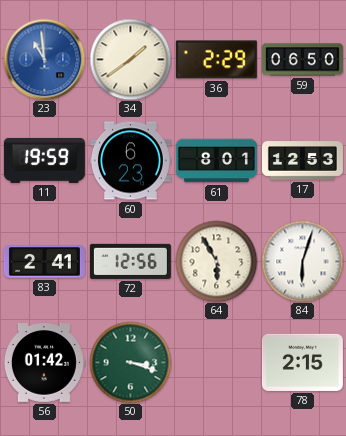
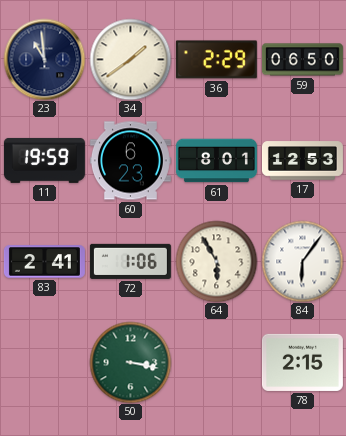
23 dial: blue -> navy
72: 12:56 -> 1:06
84: 6:03 -> 6:06
56: 01:42 -> none
50: 3:18 -> 3:17
